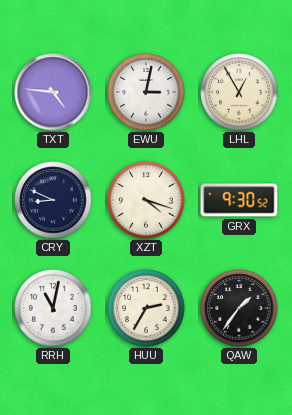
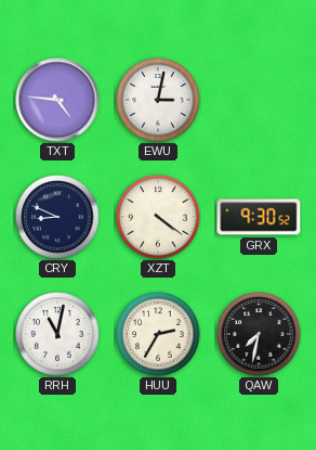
LHL: 12:55 -> none
XZT: 4:18 -> 4:21
QAW: 1:36 -> 7:32
